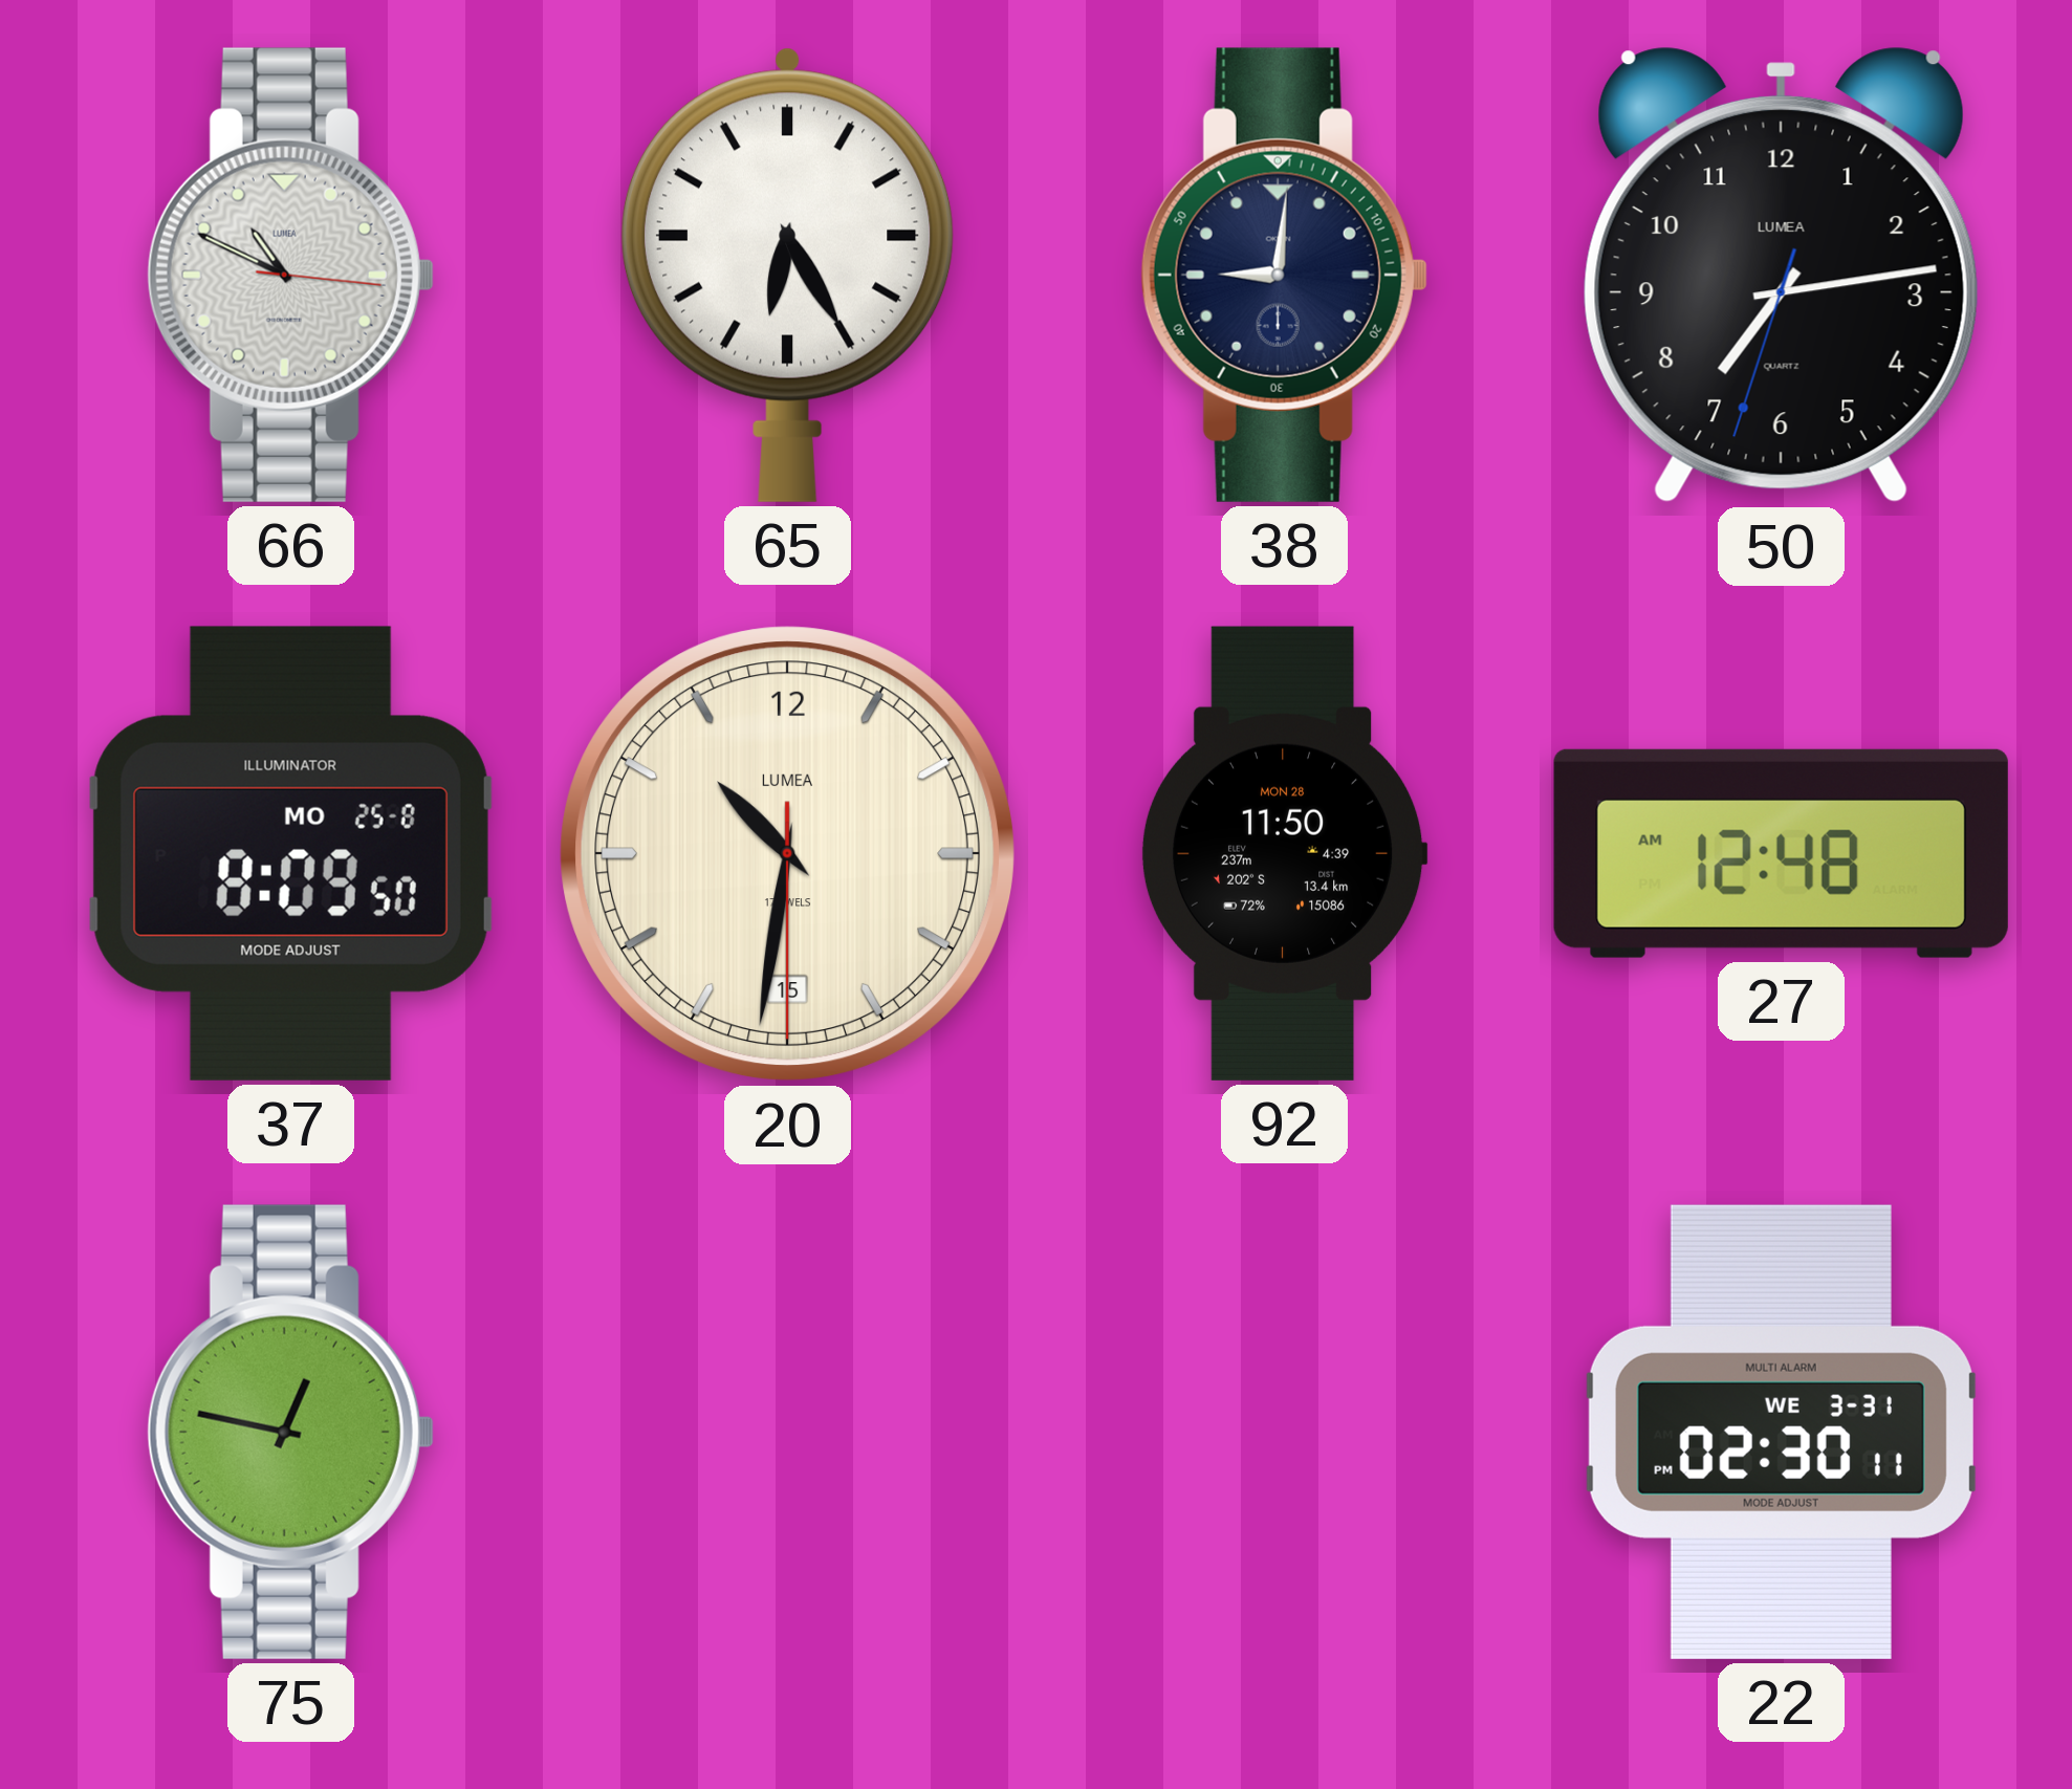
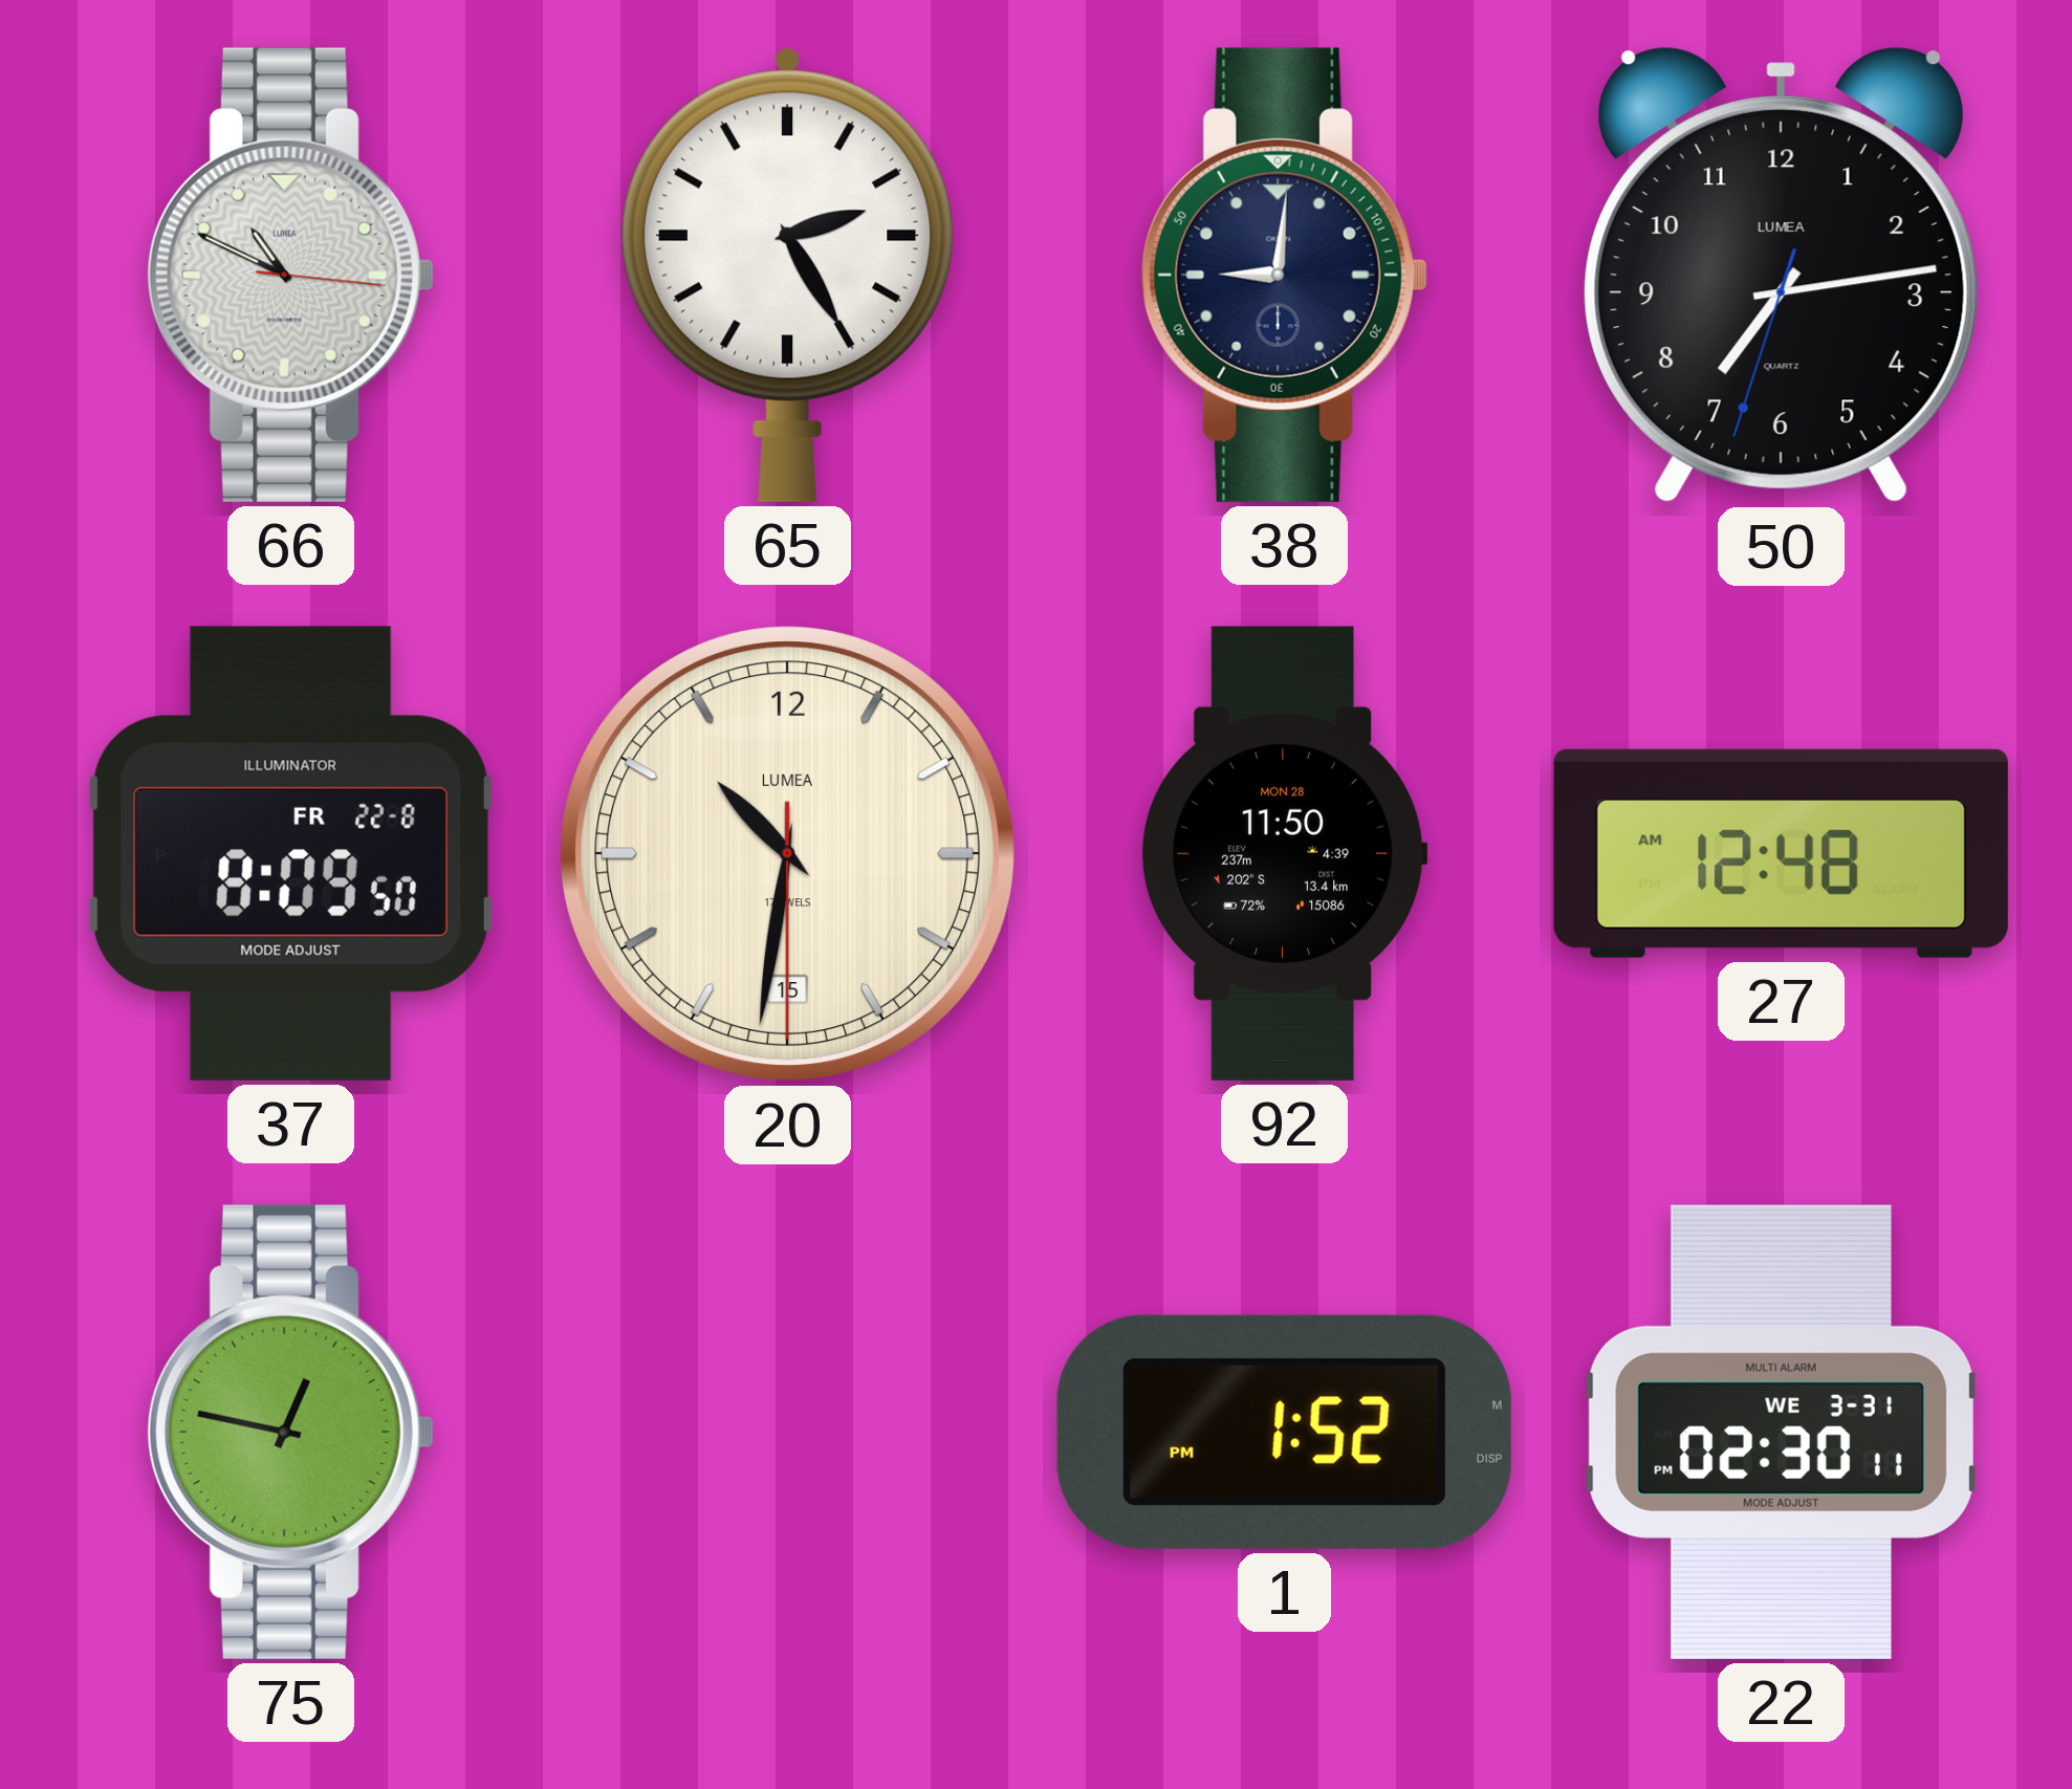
65: 6:25 -> 2:25
37 date: MO 25-8 -> FR 22-8
1: none -> 1:52
